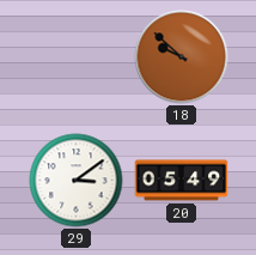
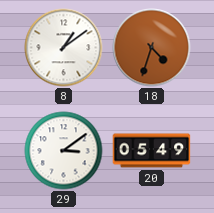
8: none -> 1:09
18: 9:52 -> 4:33
